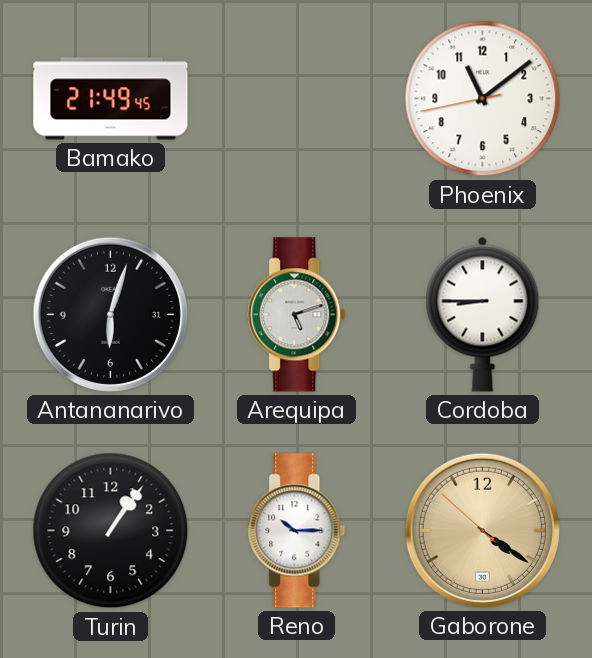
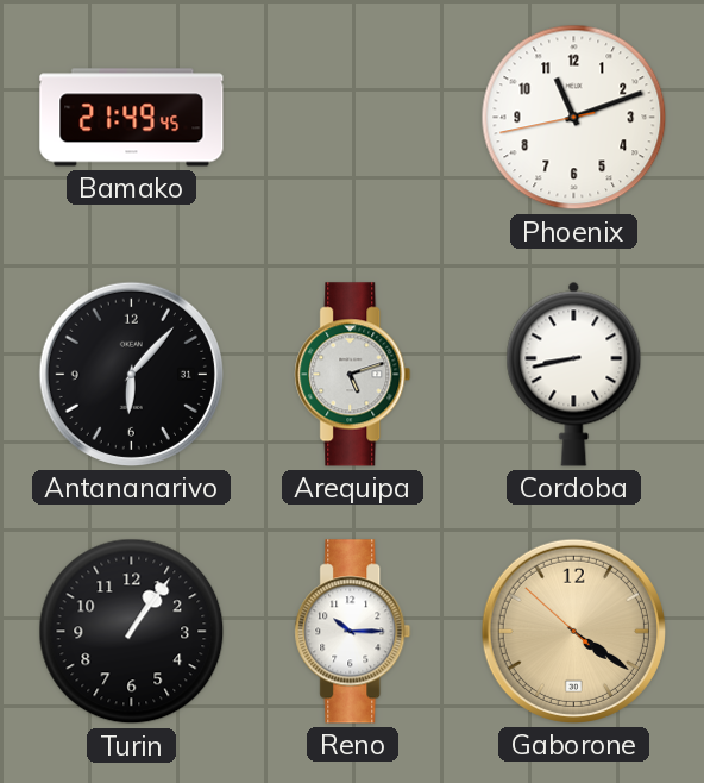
Phoenix: 11:08 -> 11:11
Antananarivo: 6:03 -> 6:07
Cordoba: 8:45 -> 8:43
